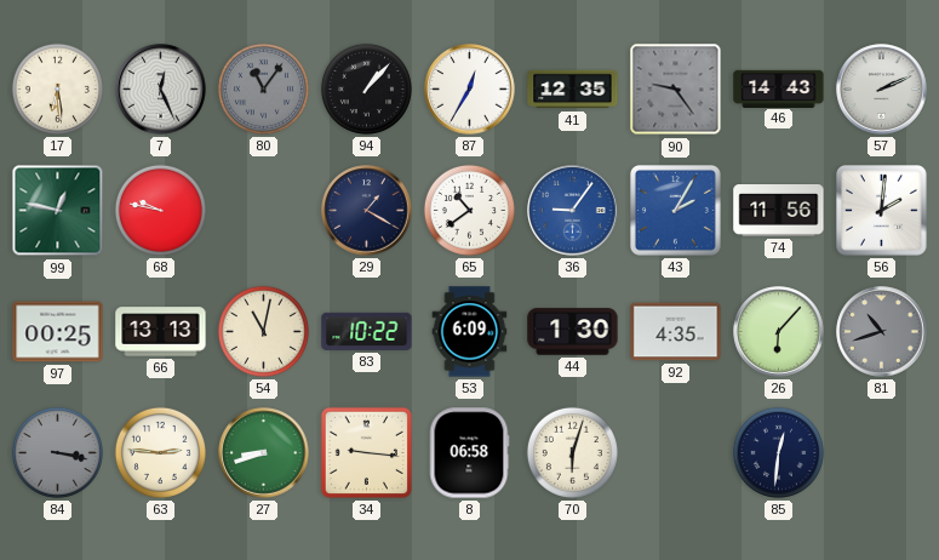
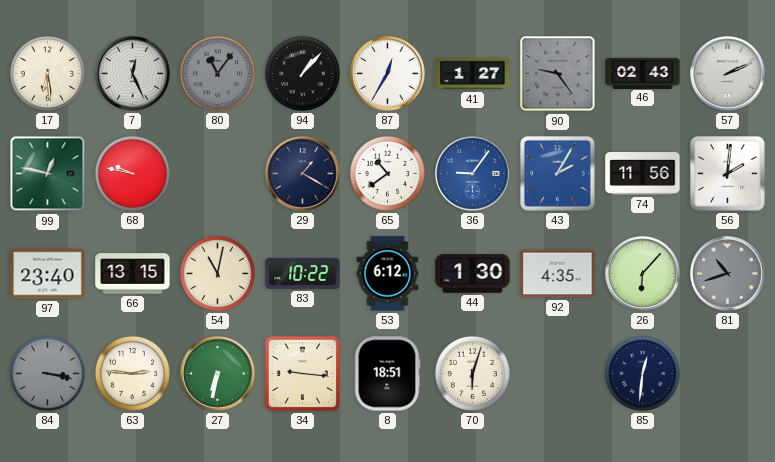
41: 12:35 -> 1:27
46: 14:43 -> 02:43
97: 00:25 -> 23:40
66: 13:13 -> 13:15
53: 6:09 -> 6:12
27: 8:42 -> 6:32
8: 06:58 -> 18:51
